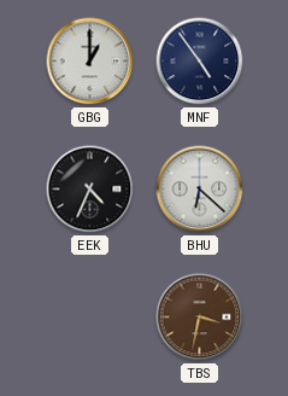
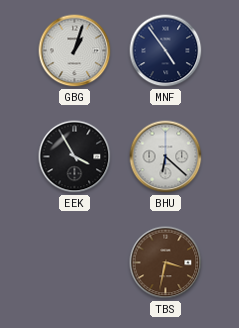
GBG: 1:00 -> 1:03
EEK: 4:34 -> 3:55
